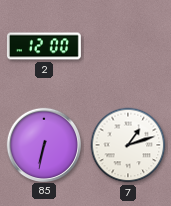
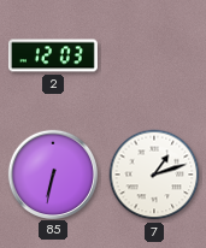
2: 12:00 -> 12:03
